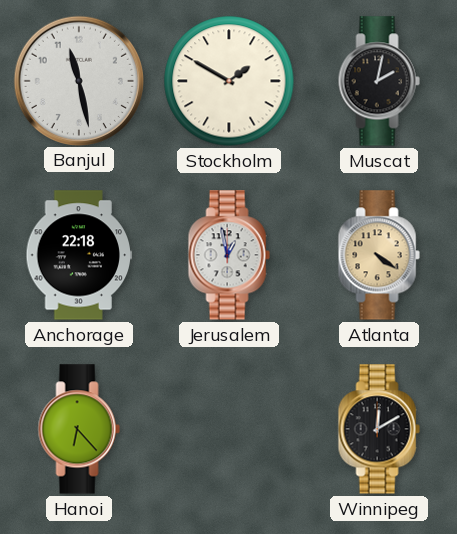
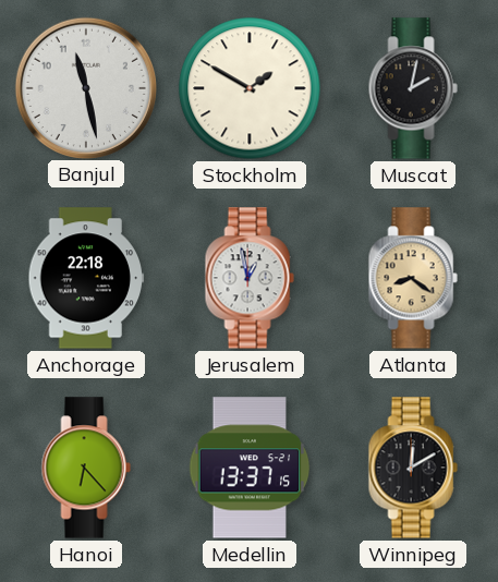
Atlanta: 4:21 -> 8:21
Medellin: none -> 13:37
